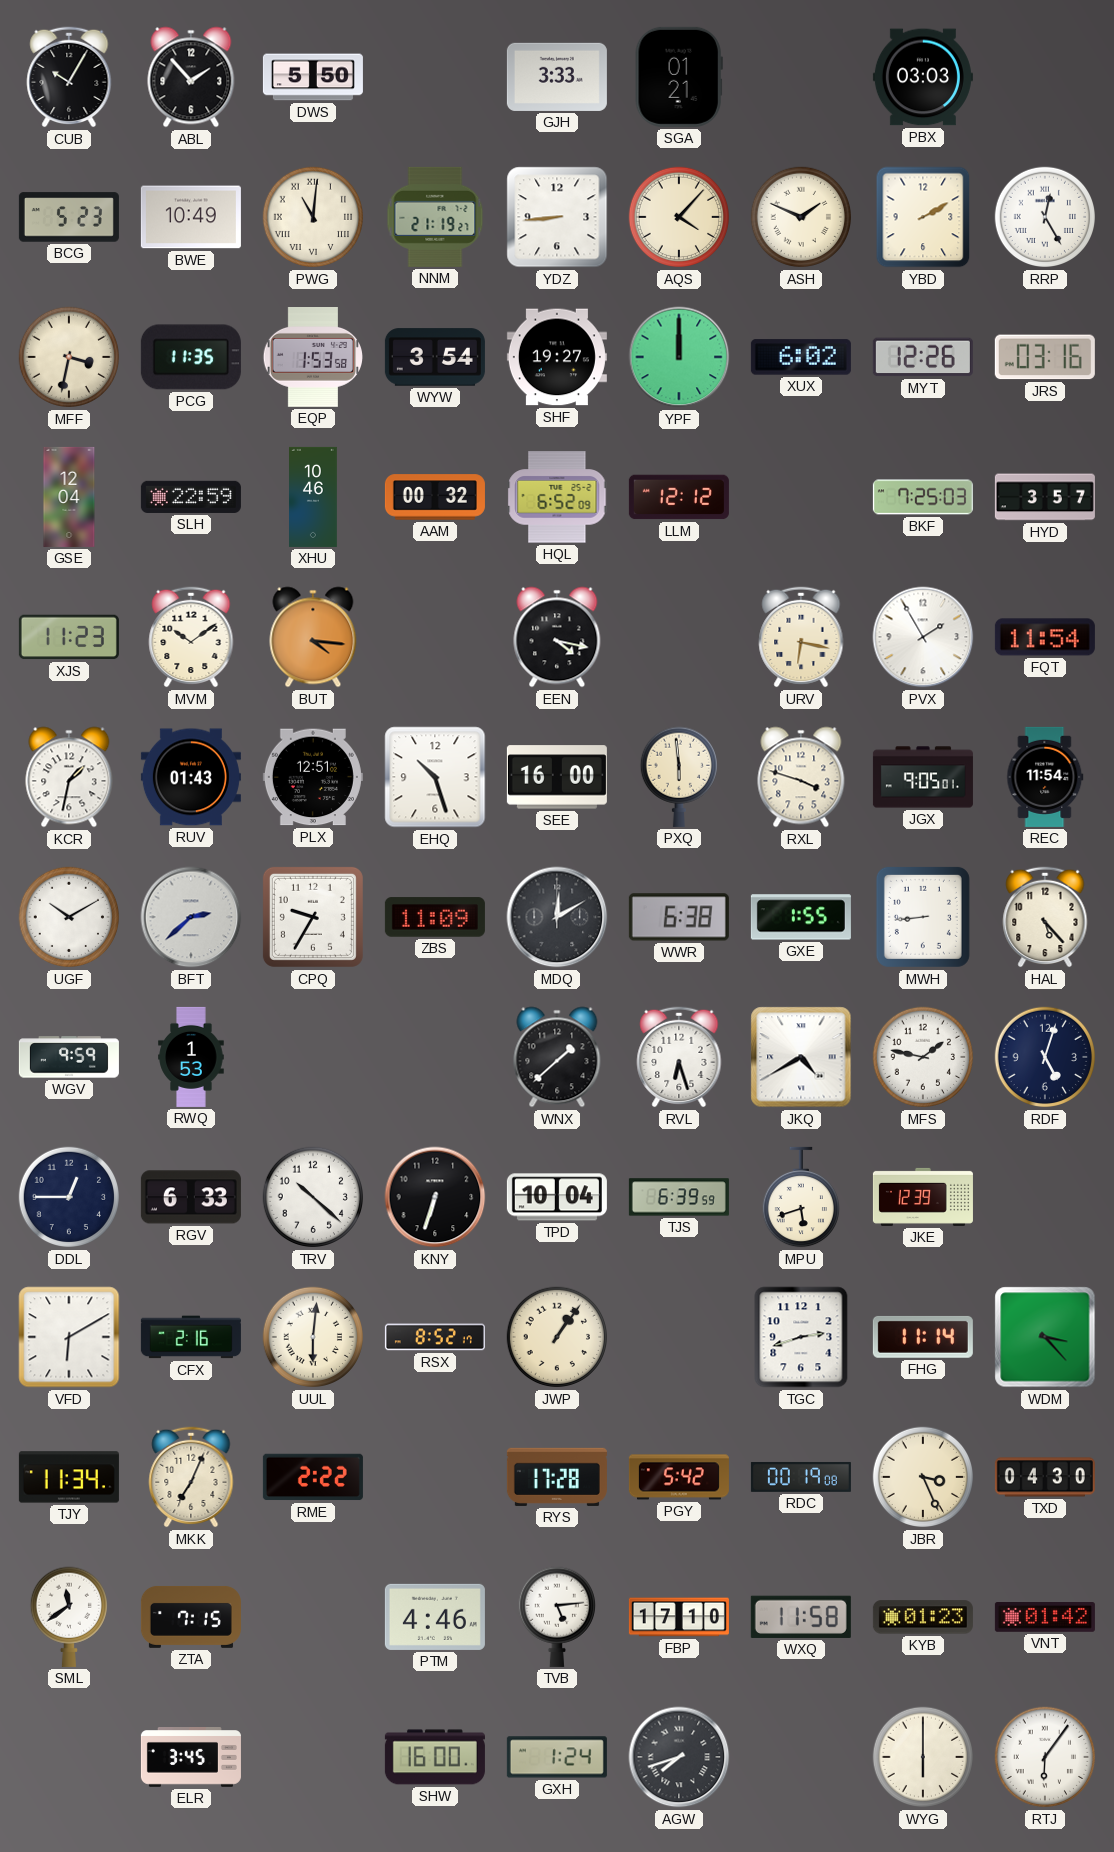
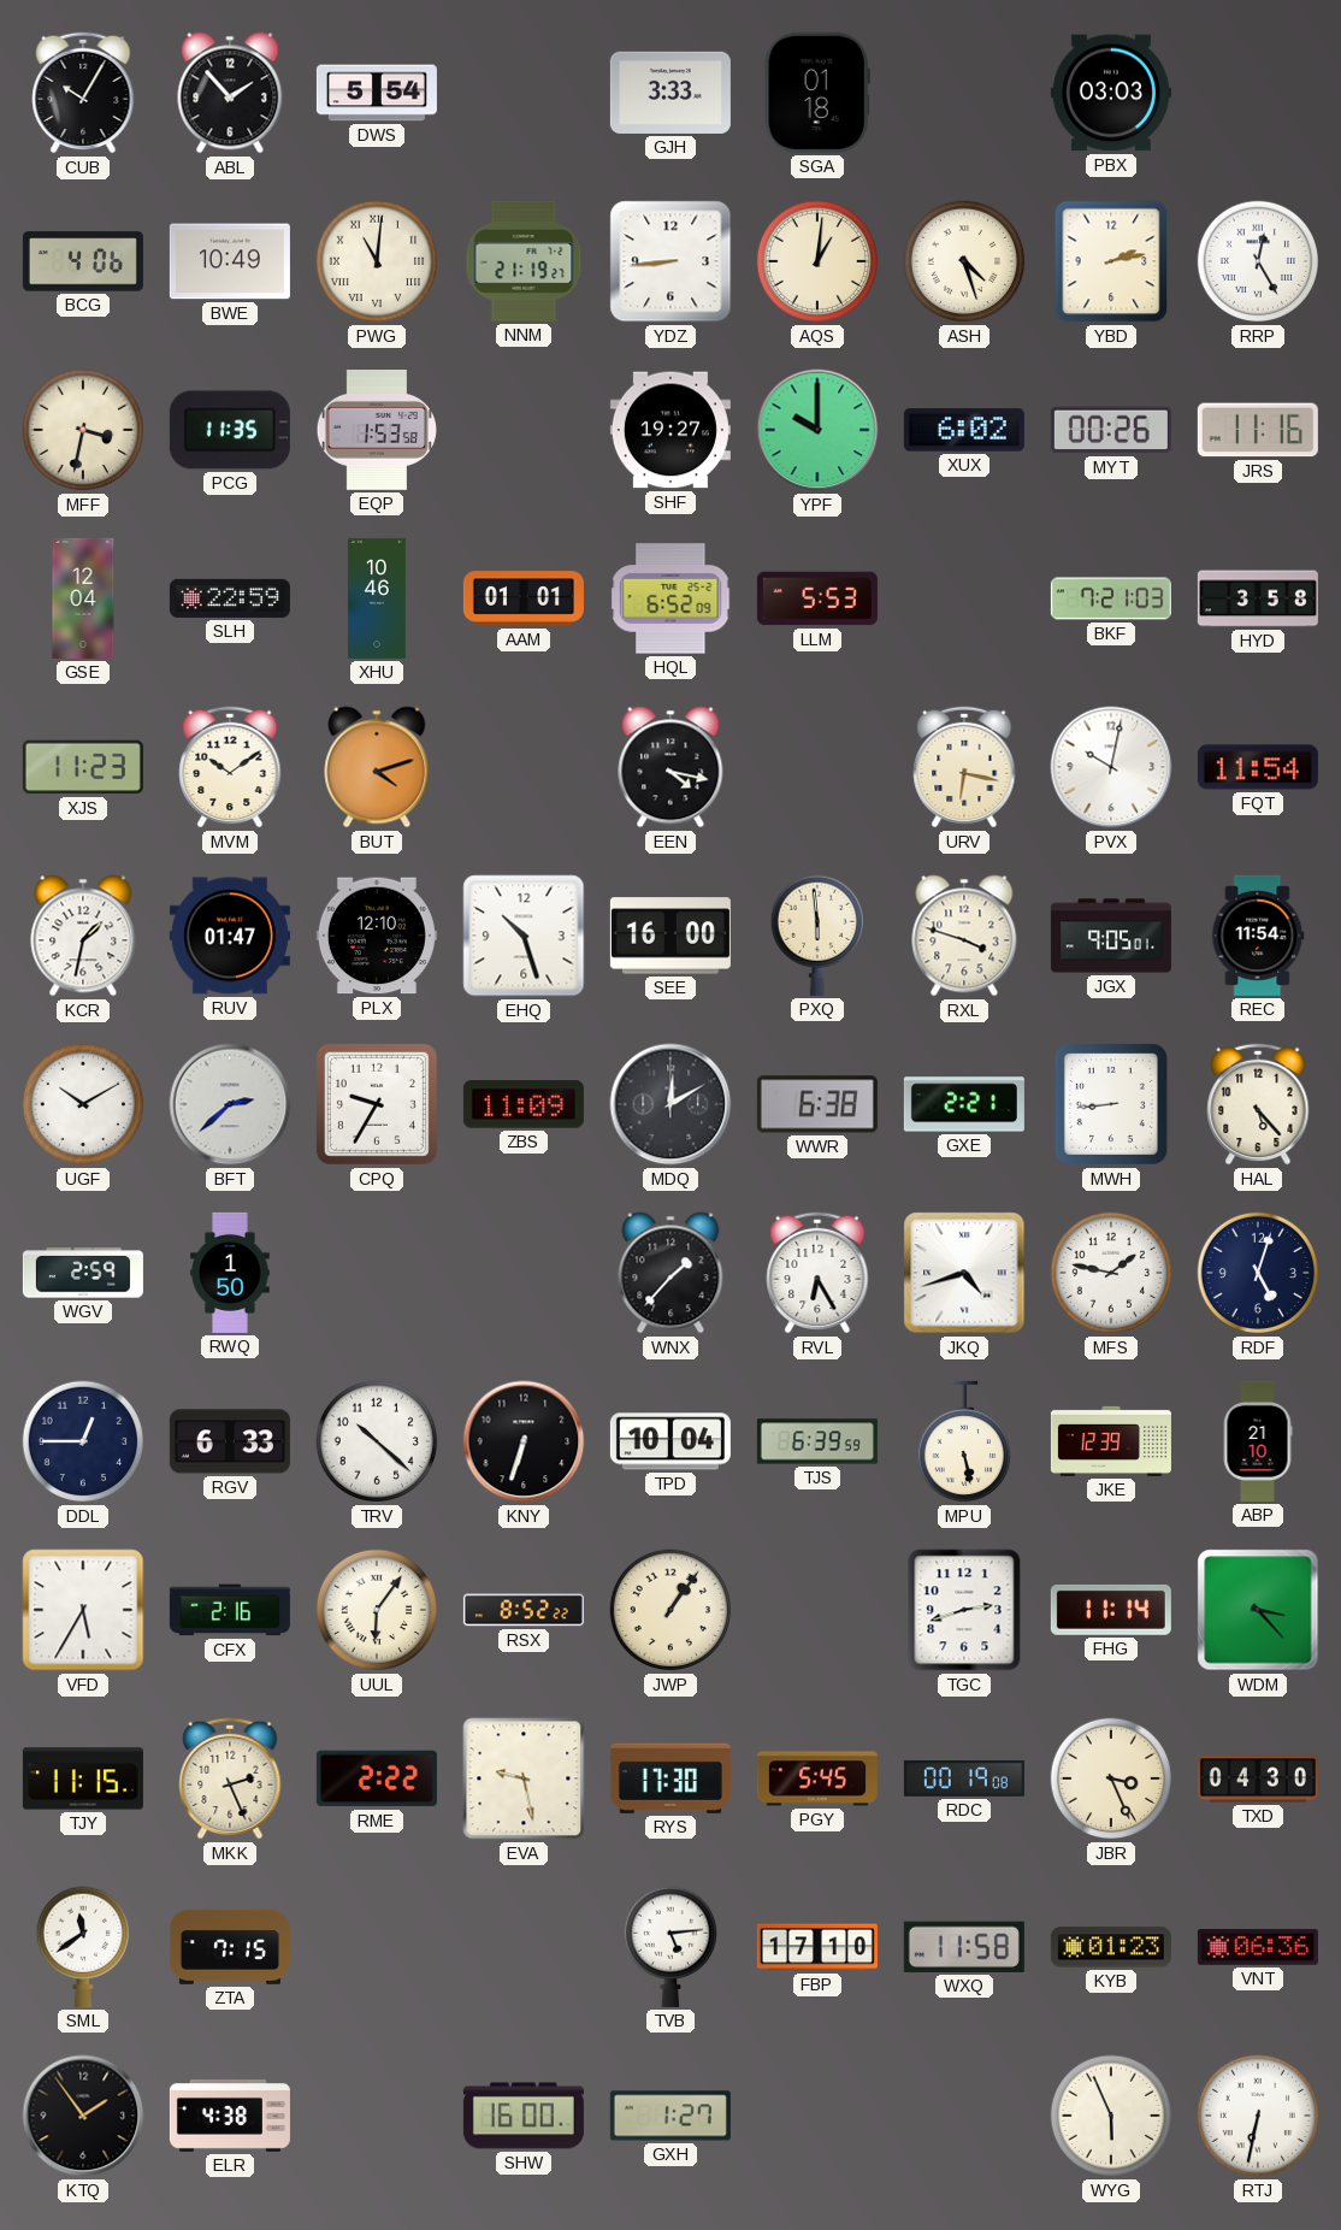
DWS: 5:50 -> 5:54
SGA: 01:21 -> 01:18
BCG: 5:23 -> 4:06
AQS: 4:07 -> 1:01
ASH: 1:49 -> 4:27
YBD: 2:10 -> 2:13
WYW: 3:54 -> none
YPF: 12:00 -> 10:00
MYT: 12:26 -> 00:26
JRS: 03:16 -> 11:16
AAM: 00:32 -> 01:01
LLM: 12:12 -> 5:53
BKF: 7:25 -> 7:21
HYD: 3:57 -> 3:58
BUT: 4:16 -> 4:12
PVX: 1:55 -> 10:02
RUV: 01:43 -> 01:47
PLX: 12:51 -> 12:10
GXE: 1:55 -> 2:21
WGV: 9:59 -> 2:59
RWQ: 1:53 -> 1:50
WNX: 1:38 -> 1:37
RVL: 6:27 -> 6:25
JKQ: 4:40 -> 4:42
MPU: 5:42 -> 5:28
ABP: none -> 21:10
VFD: 6:10 -> 5:35
UUL: 6:01 -> 6:06
RSX: 8:52:17 -> 8:52:22
TJY: 11:34 -> 11:15
MKK: 7:04 -> 2:26
EVA: none -> 9:28
RYS: 17:28 -> 17:30
PGY: 5:42 -> 5:45
PTM: 4:46 -> none
VNT: 01:42 -> 06:36
KTQ: none -> 1:54
ELR: 3:45 -> 4:38
GXH: 1:24 -> 1:27
AGW: 7:42 -> none
WYG: 6:00 -> 5:56
RTJ: 6:06 -> 6:32
